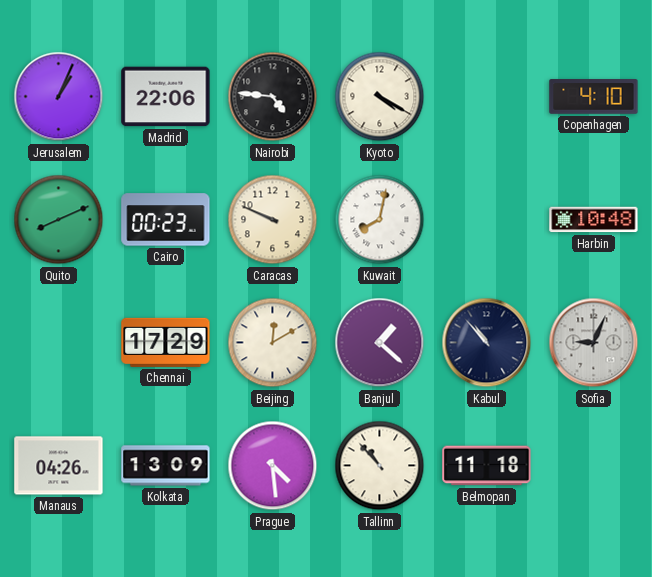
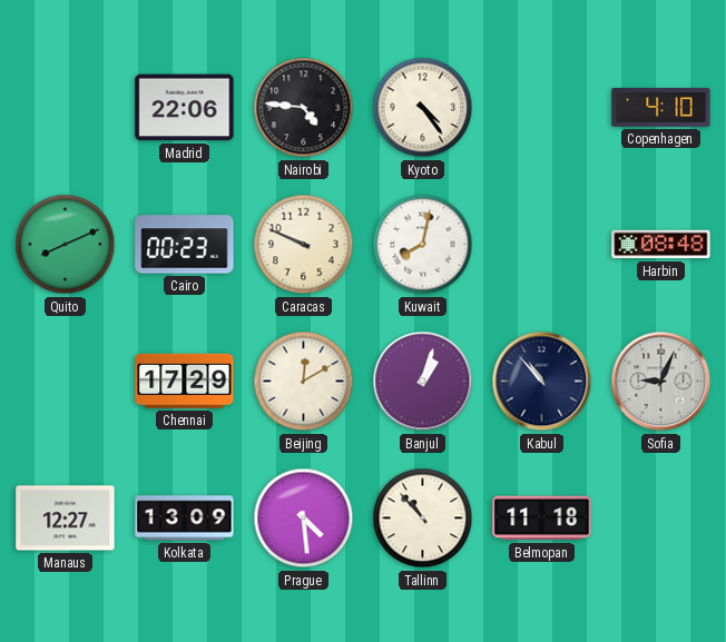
Jerusalem: 1:04 -> none
Kyoto: 4:20 -> 4:24
Harbin: 10:48 -> 08:48
Banjul: 1:22 -> 1:03
Manaus: 04:26 -> 12:27
